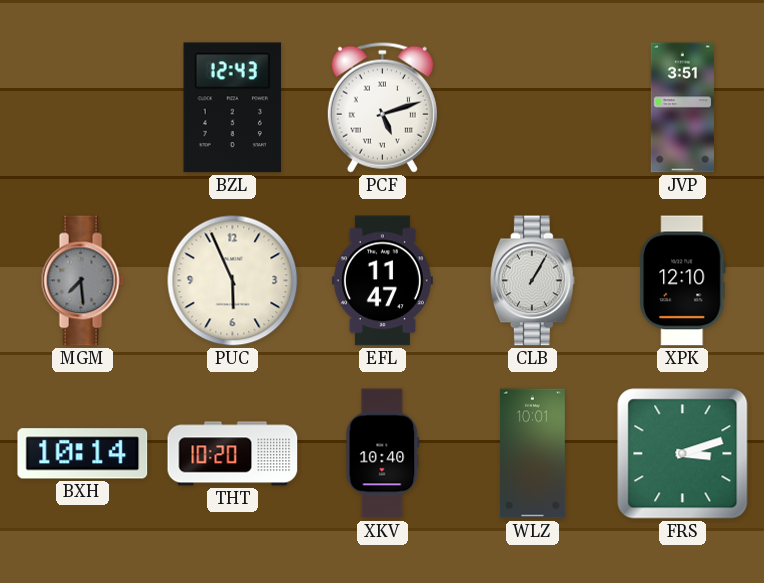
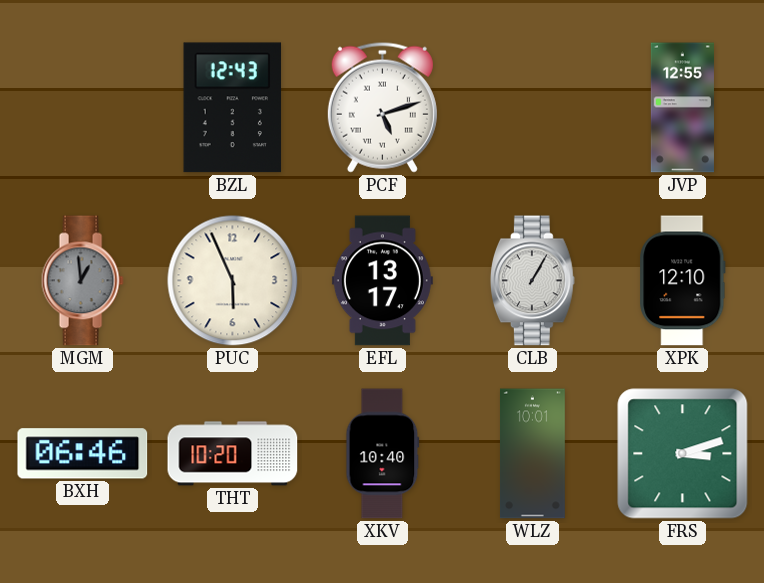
JVP: 3:51 -> 12:55
MGM: 7:29 -> 12:59
EFL: 11:47 -> 13:17
BXH: 10:14 -> 06:46
